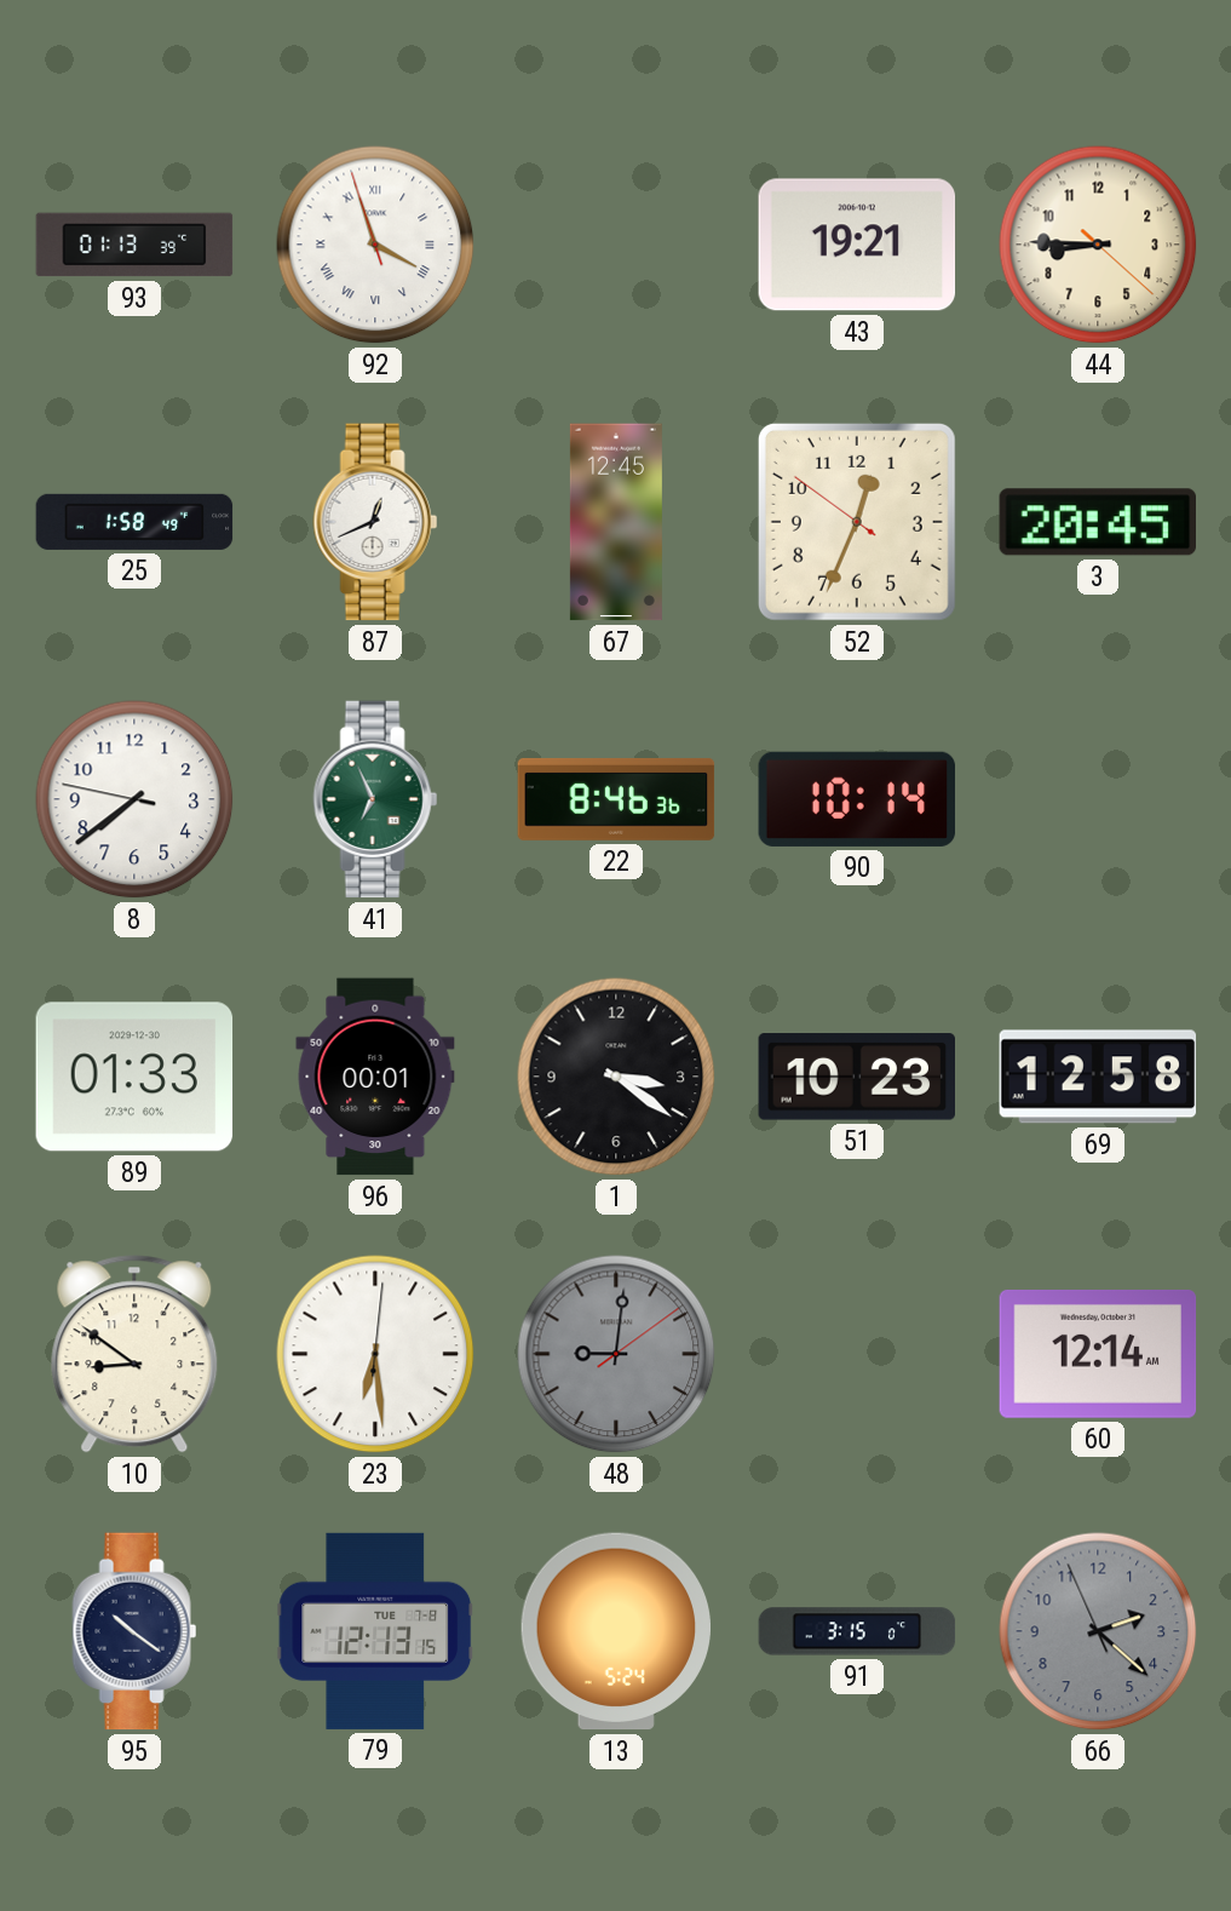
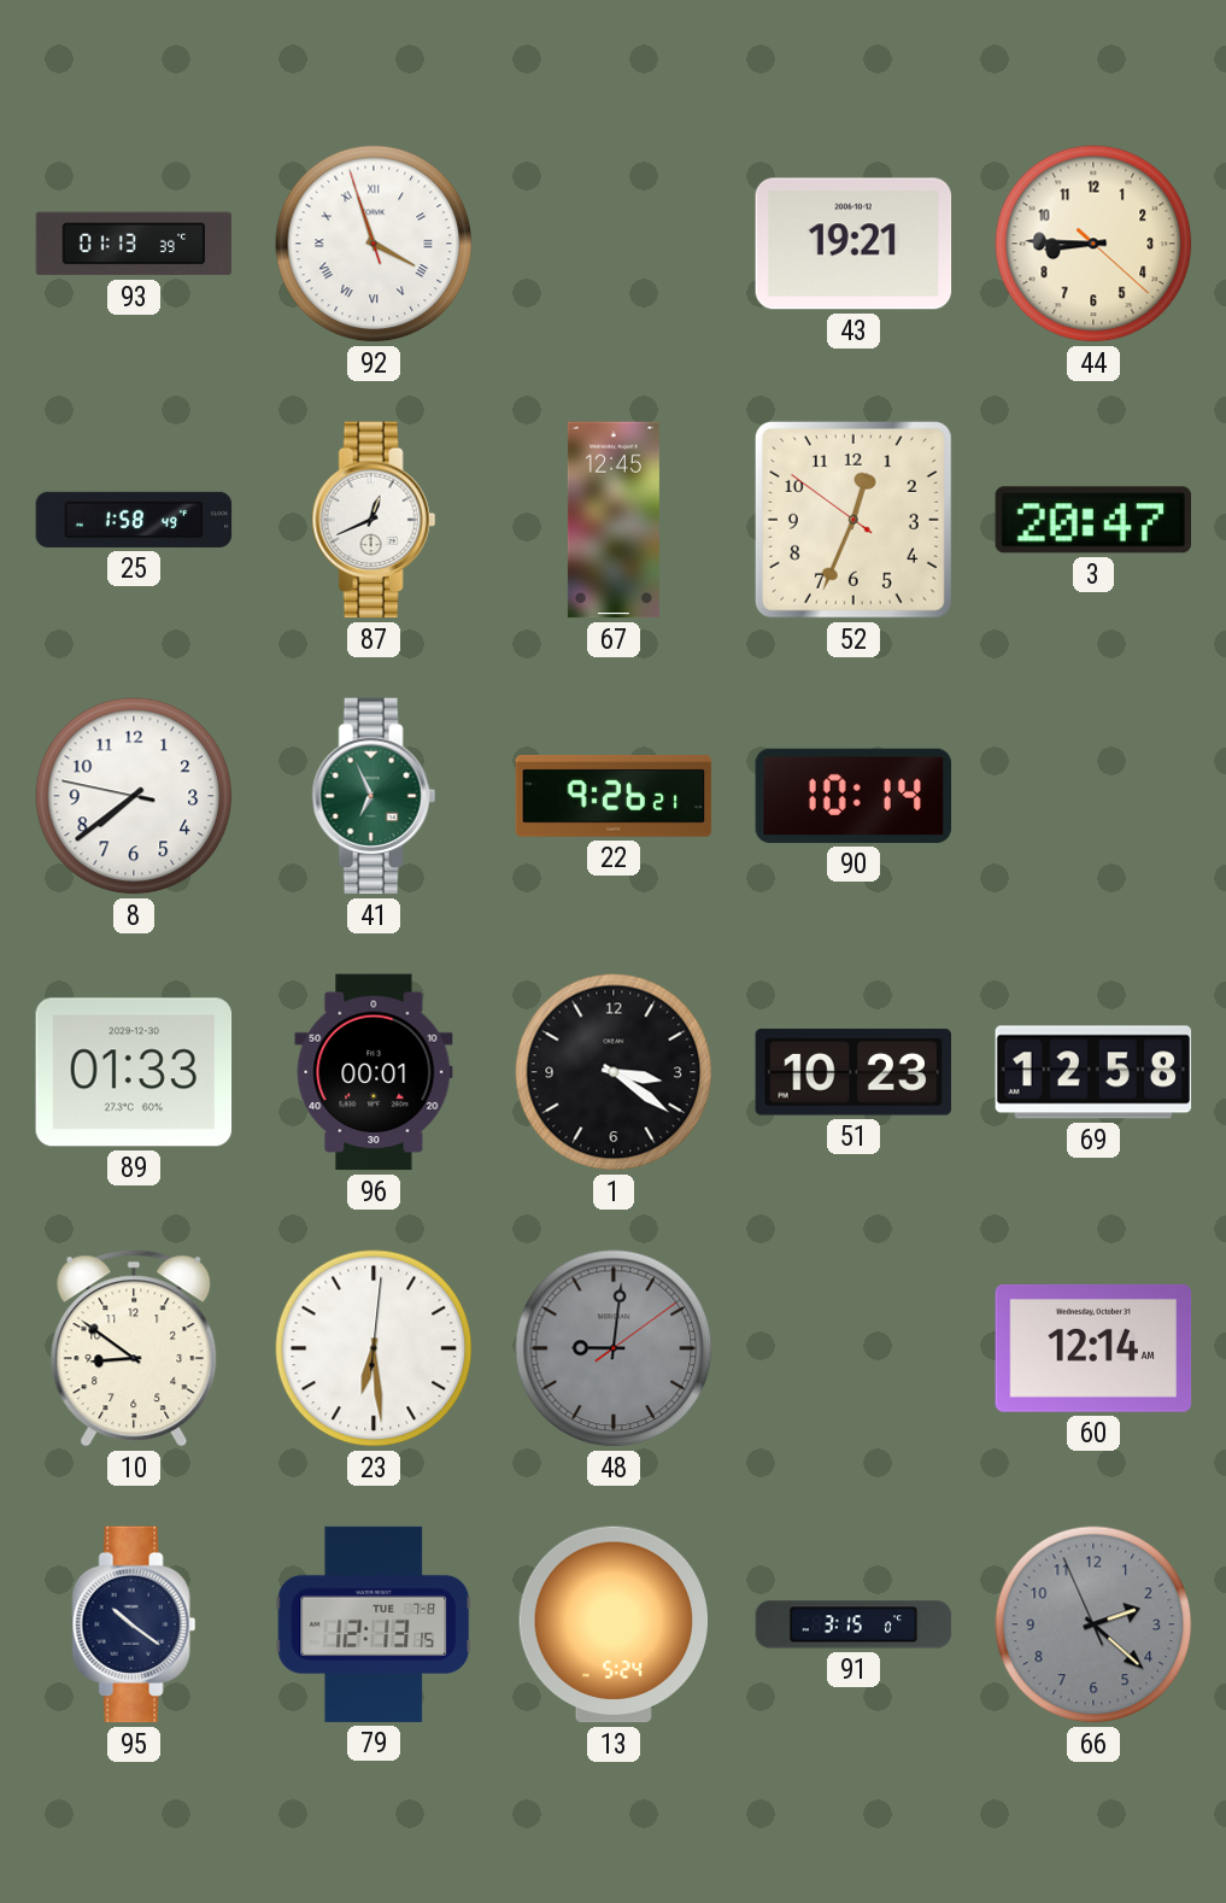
3: 20:45 -> 20:47
22: 8:46 -> 9:26
